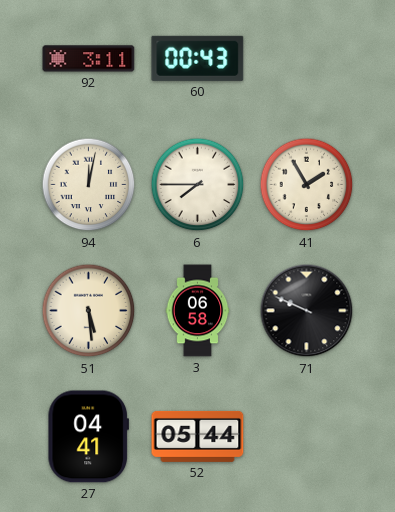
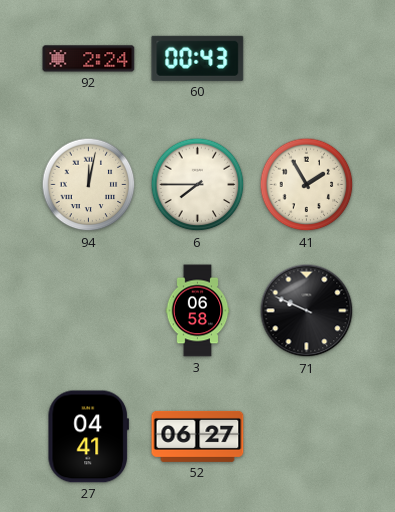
92: 3:11 -> 2:24
51: 5:29 -> none
52: 05:44 -> 06:27
